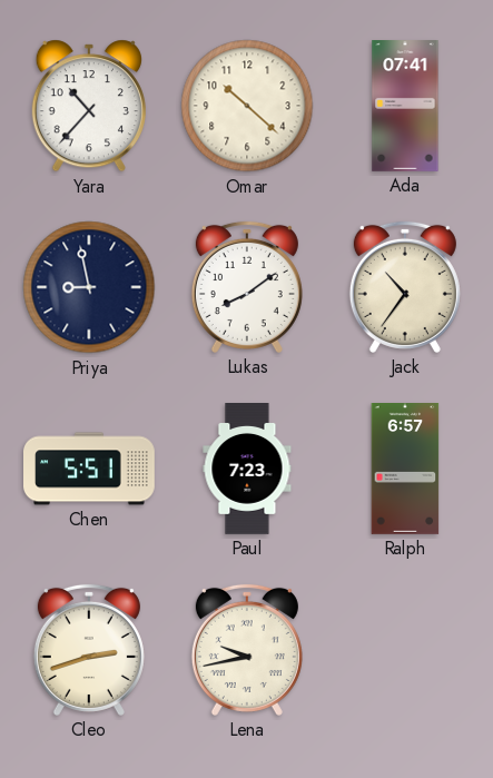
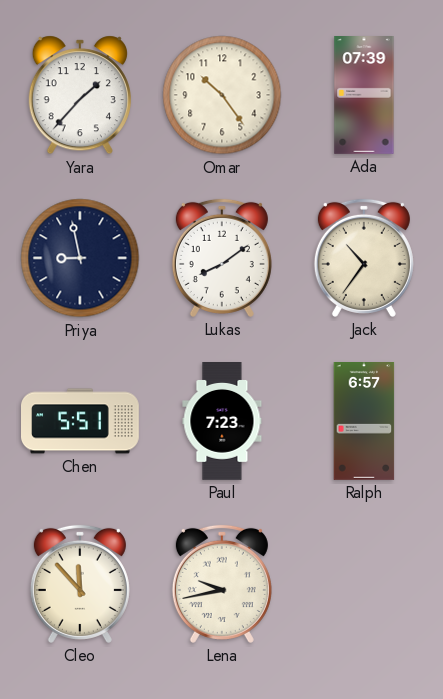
Yara: 10:37 -> 1:37
Omar: 10:22 -> 10:24
Ada: 07:41 -> 07:39
Cleo: 2:42 -> 11:53
